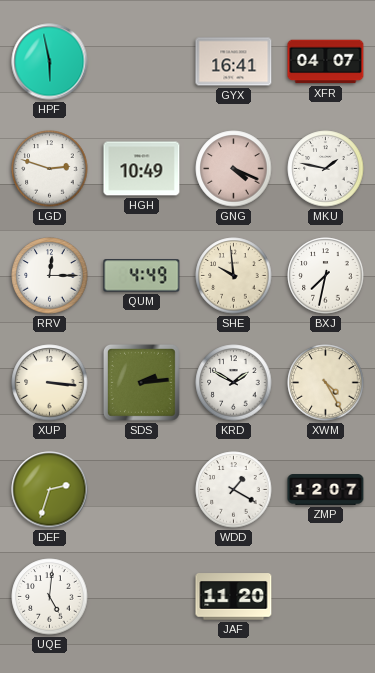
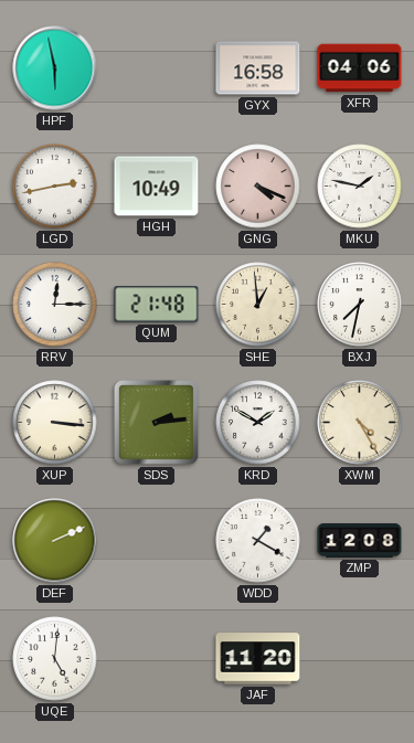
GYX: 16:41 -> 16:58
XFR: 04:07 -> 04:06
LGD: 2:48 -> 2:43
QUM: 4:49 -> 21:48
SHE: 9:59 -> 12:59
DEF: 2:33 -> 2:11
ZMP: 12:07 -> 12:08
